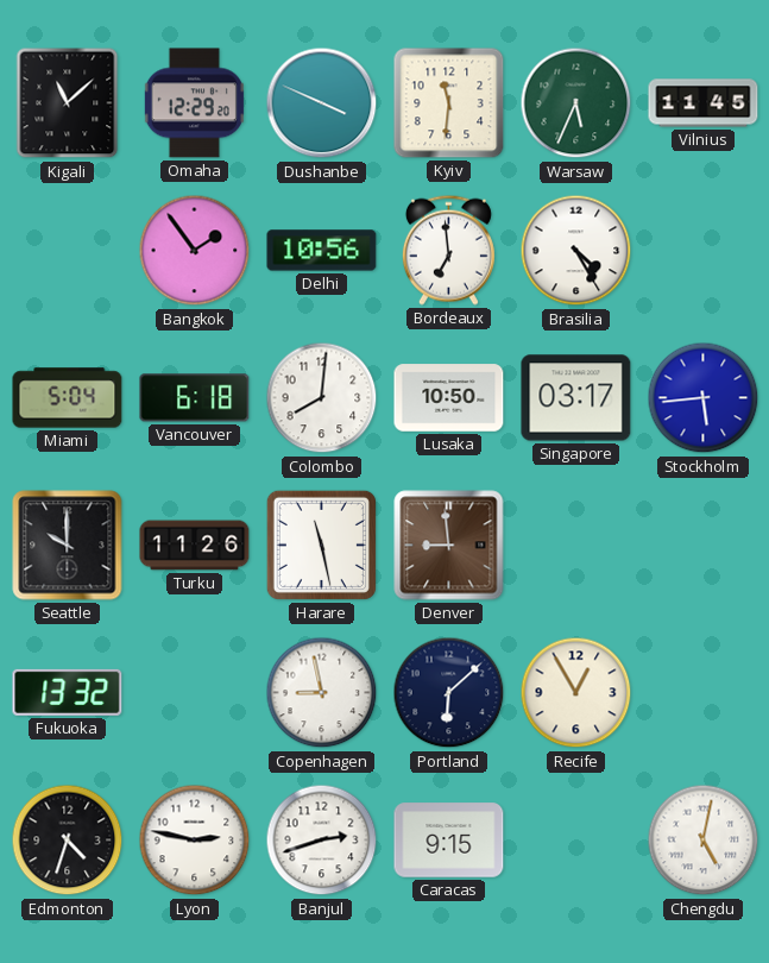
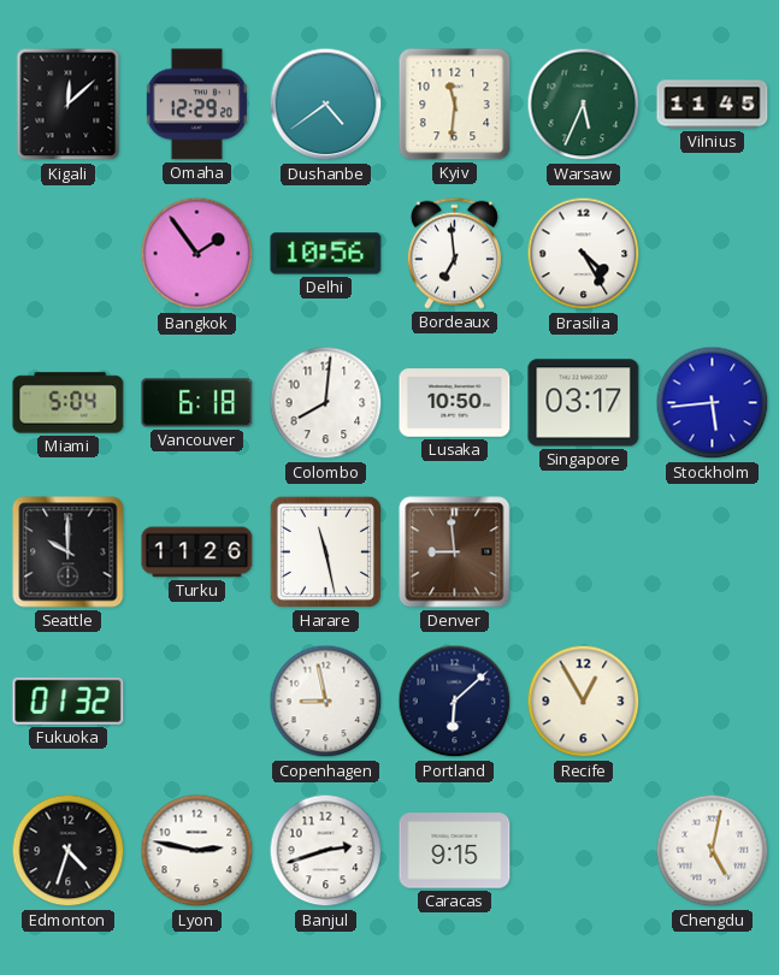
Kigali: 11:08 -> 12:08
Dushanbe: 3:49 -> 4:39
Fukuoka: 13:32 -> 01:32
